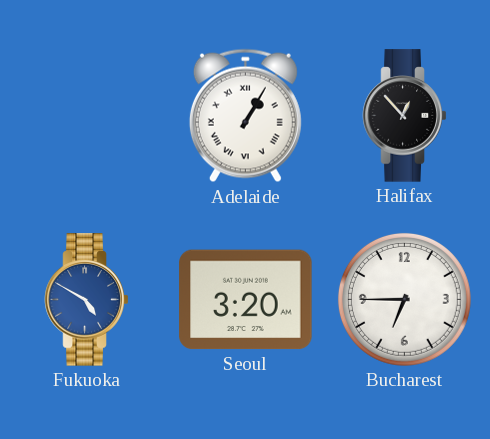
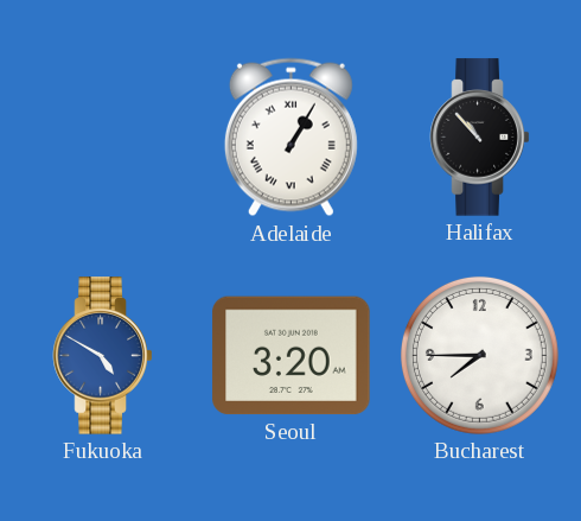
Halifax: 12:53 -> 10:53
Bucharest: 6:45 -> 7:45
